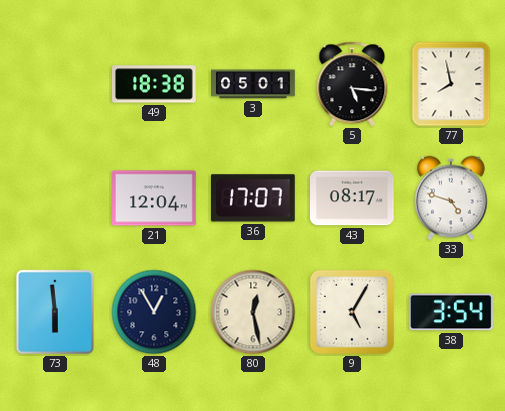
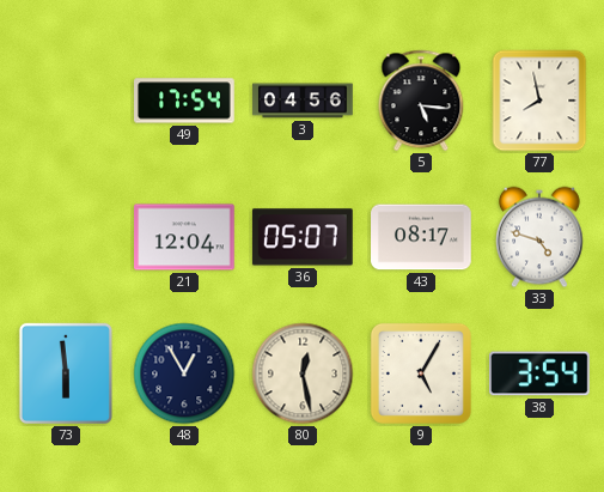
49: 18:38 -> 17:54
3: 05:01 -> 04:56
36: 17:07 -> 05:07
